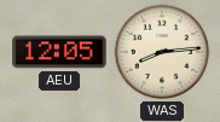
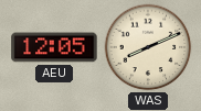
WAS: 8:14 -> 8:11
